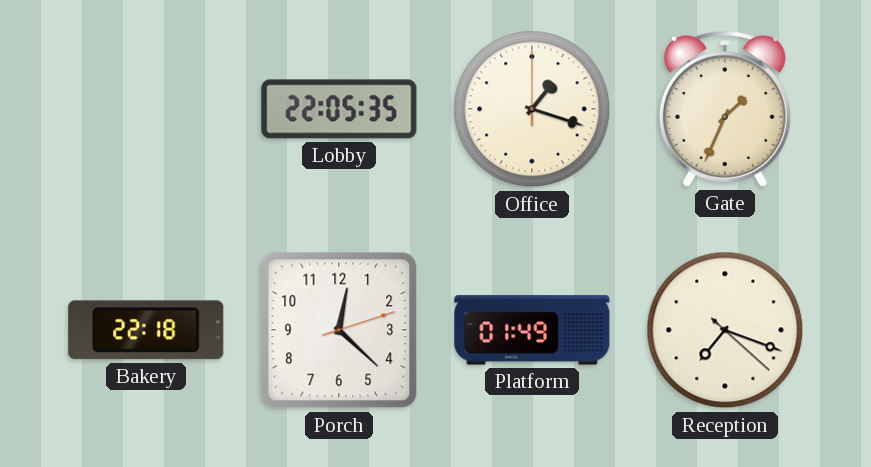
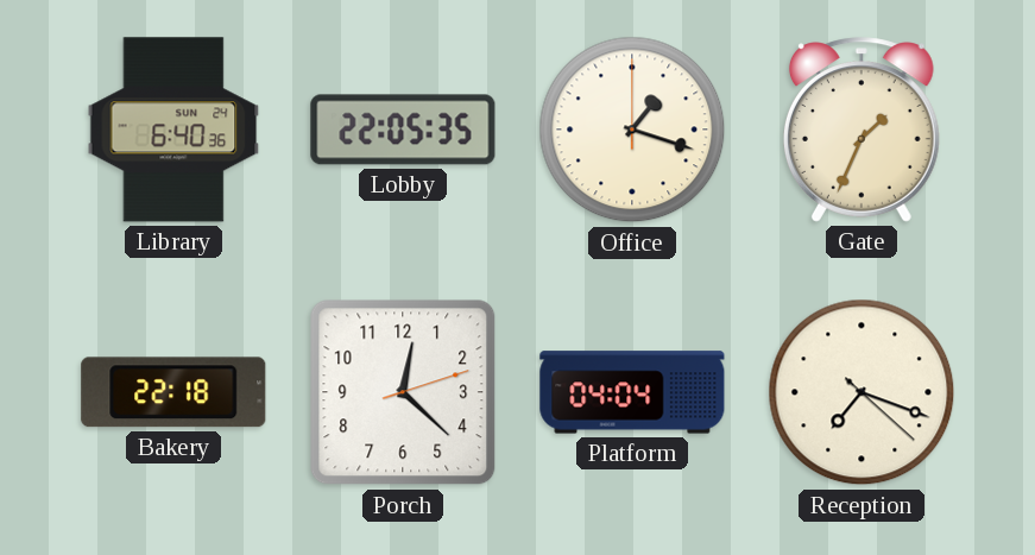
Library: none -> 6:40
Platform: 01:49 -> 04:04
